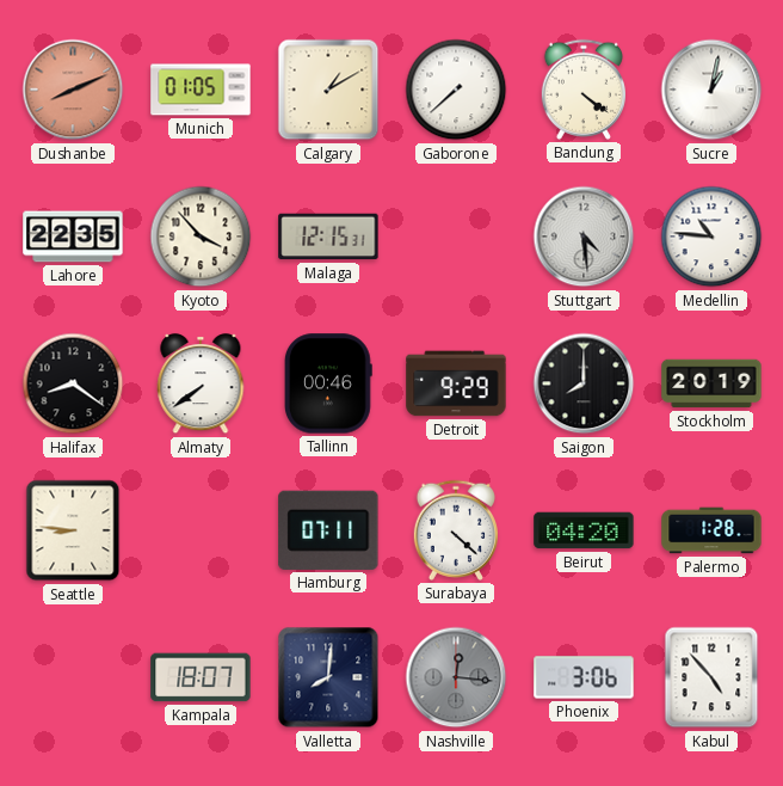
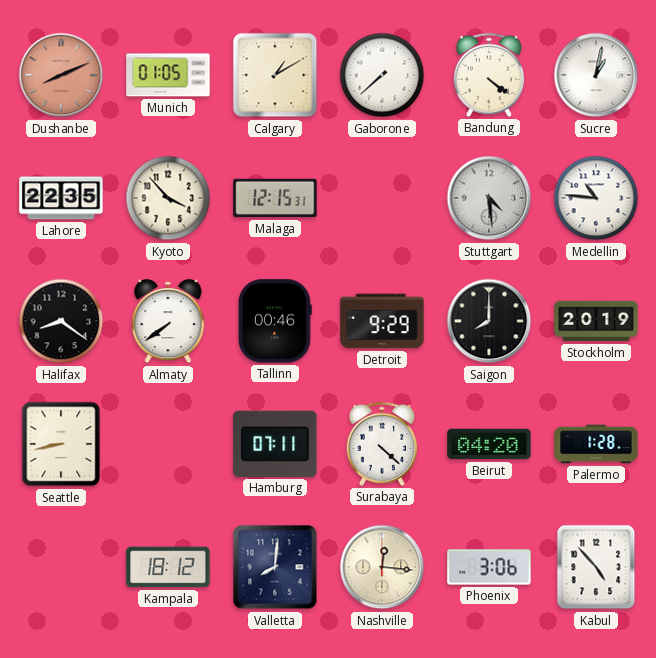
Seattle: 8:46 -> 8:43
Kampala: 18:07 -> 18:12
Nashville dial: grey -> cream
